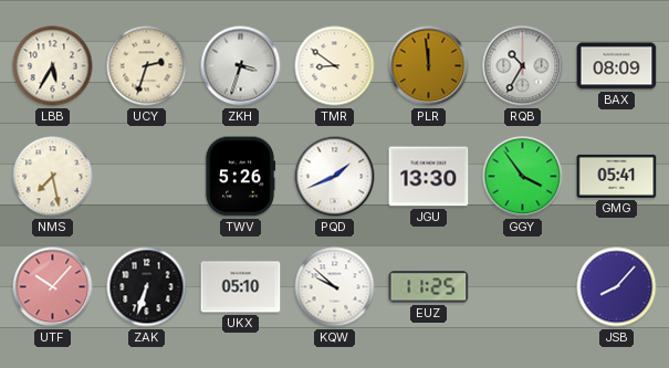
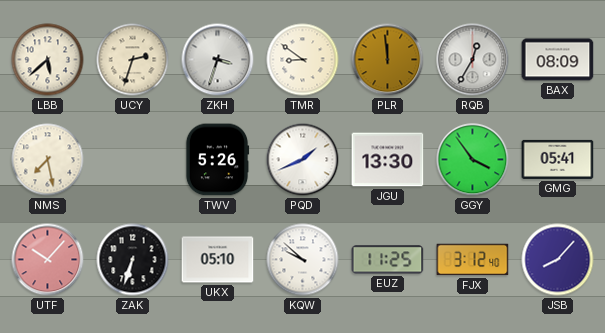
LBB: 5:35 -> 5:38
RQB: 10:35 -> 12:35
FJX: none -> 3:12
